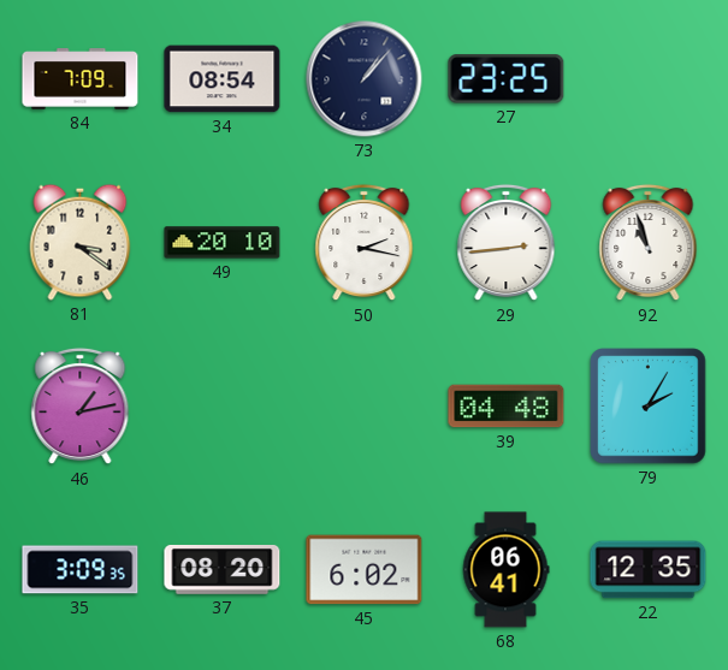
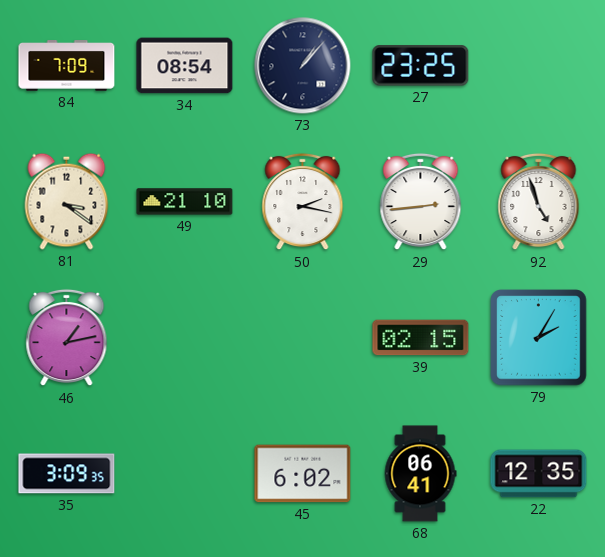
49: 20:10 -> 21:10
92: 10:57 -> 4:57
39: 04:48 -> 02:15
37: 08:20 -> none
